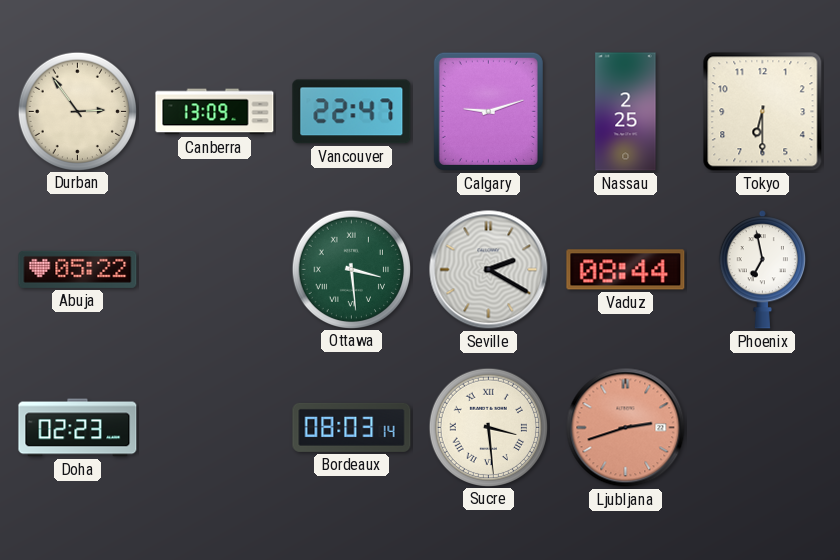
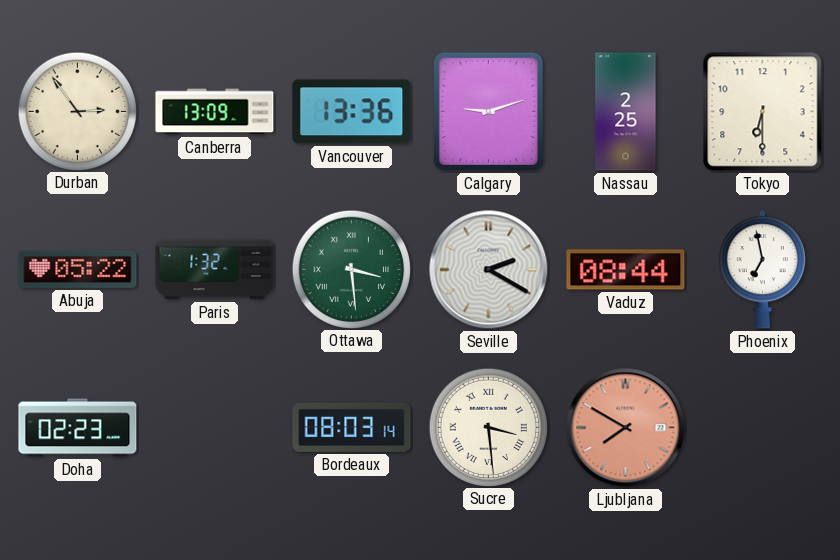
Vancouver: 22:47 -> 13:36
Paris: none -> 1:32
Ljubljana: 2:42 -> 7:50
